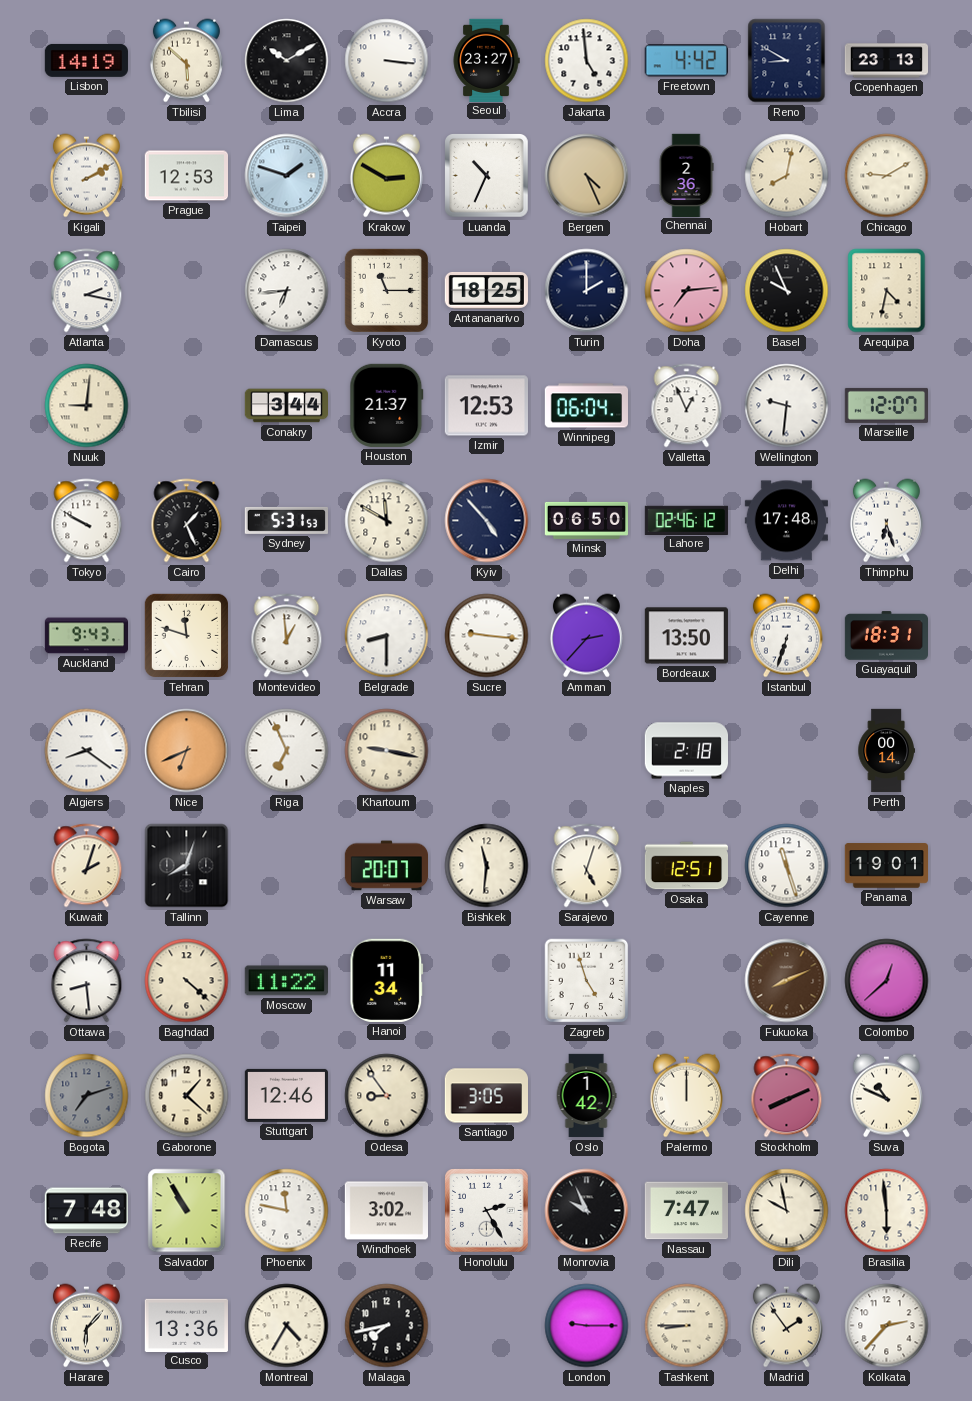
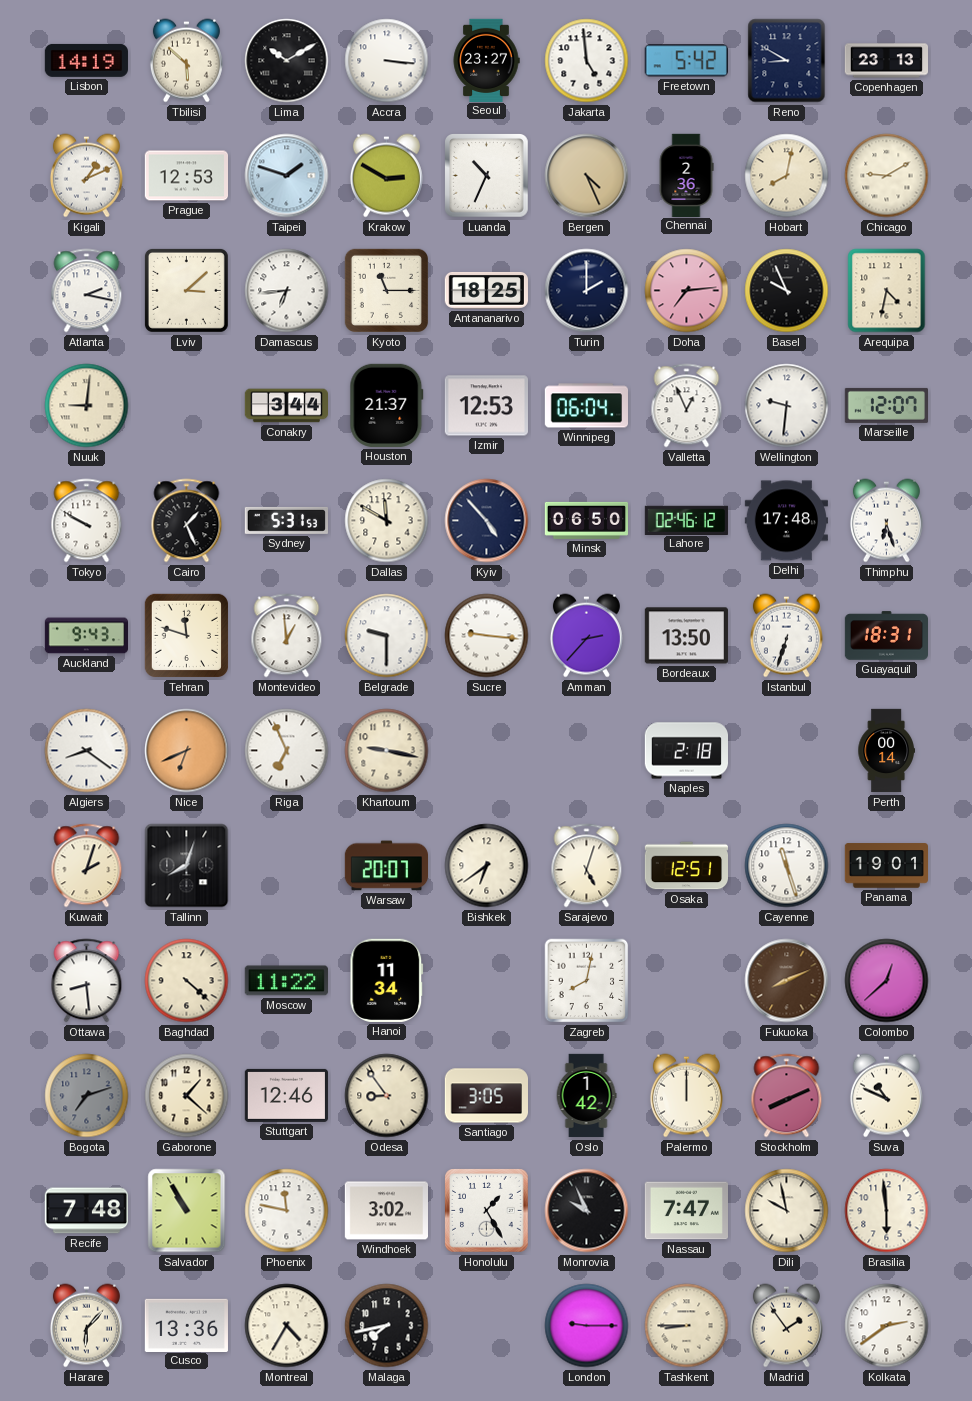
Freetown: 4:42 -> 5:42
Kigali: 2:10 -> 1:11
Lviv: none -> 3:08
Belgrade: 8:30 -> 9:30
Bishkek: 11:31 -> 6:39
Zagreb: 4:57 -> 8:02
Honolulu: 2:25 -> 1:25
Kolkata: 2:37 -> 2:39
